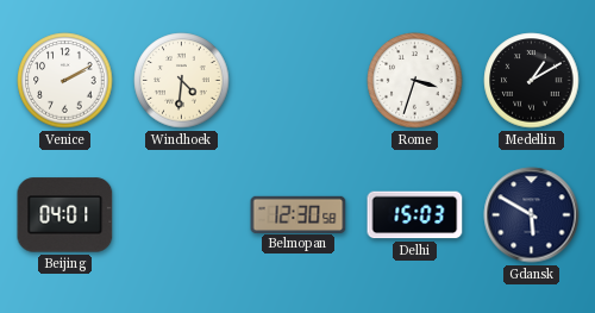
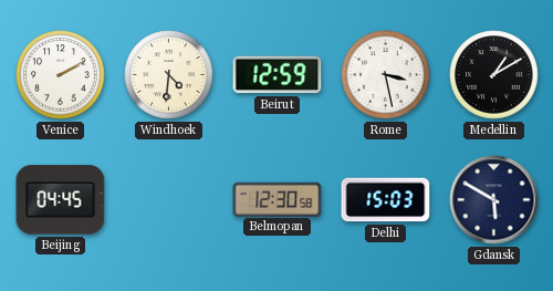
Beirut: none -> 12:59
Rome: 3:33 -> 3:28
Beijing: 04:01 -> 04:45
